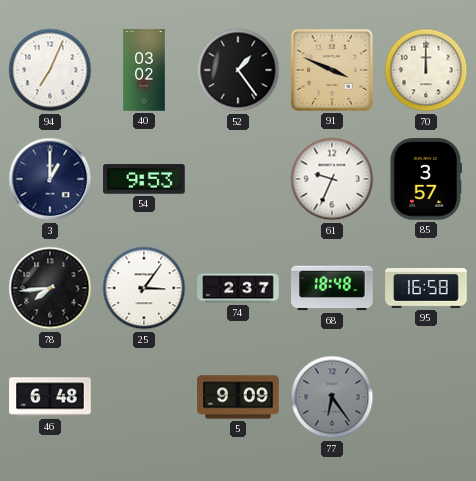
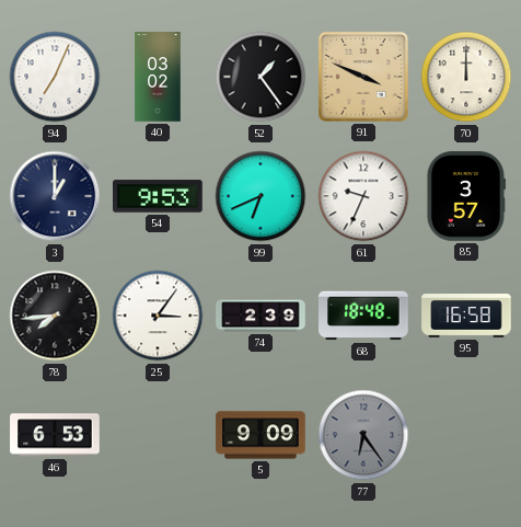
99: none -> 6:41
74: 2:37 -> 2:39
46: 6:48 -> 6:53
